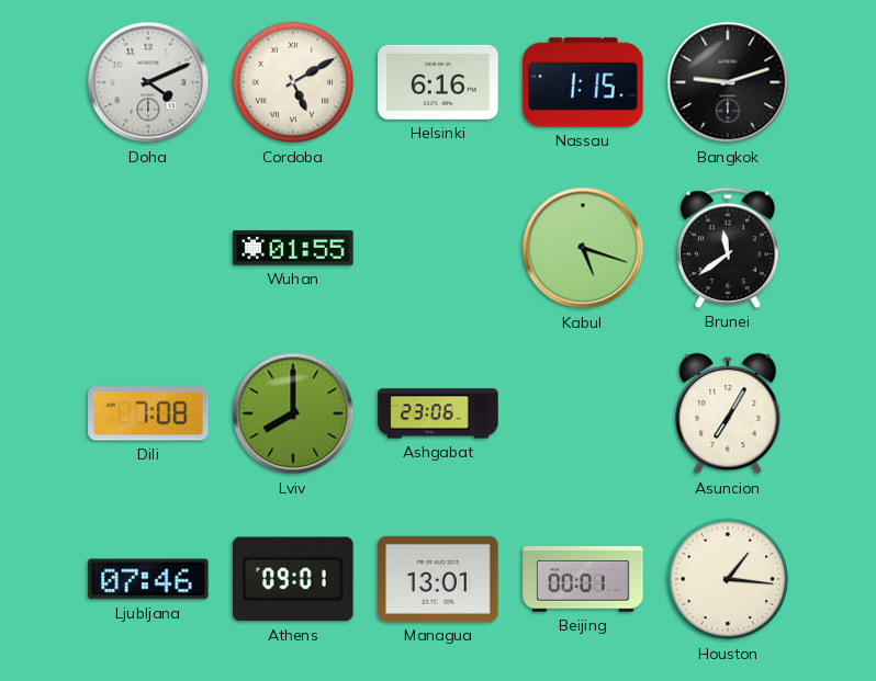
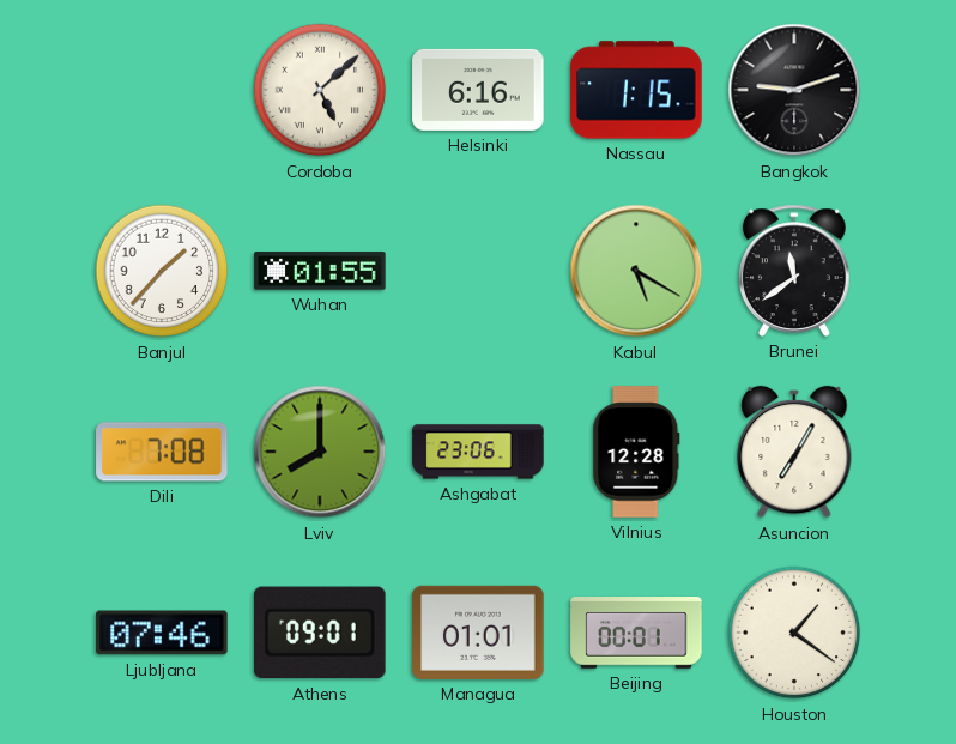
Doha: 4:11 -> none
Cordoba: 5:10 -> 5:08
Banjul: none -> 1:37
Kabul: 5:18 -> 5:20
Vilnius: none -> 12:28
Managua: 13:01 -> 01:01
Houston: 1:16 -> 1:21
